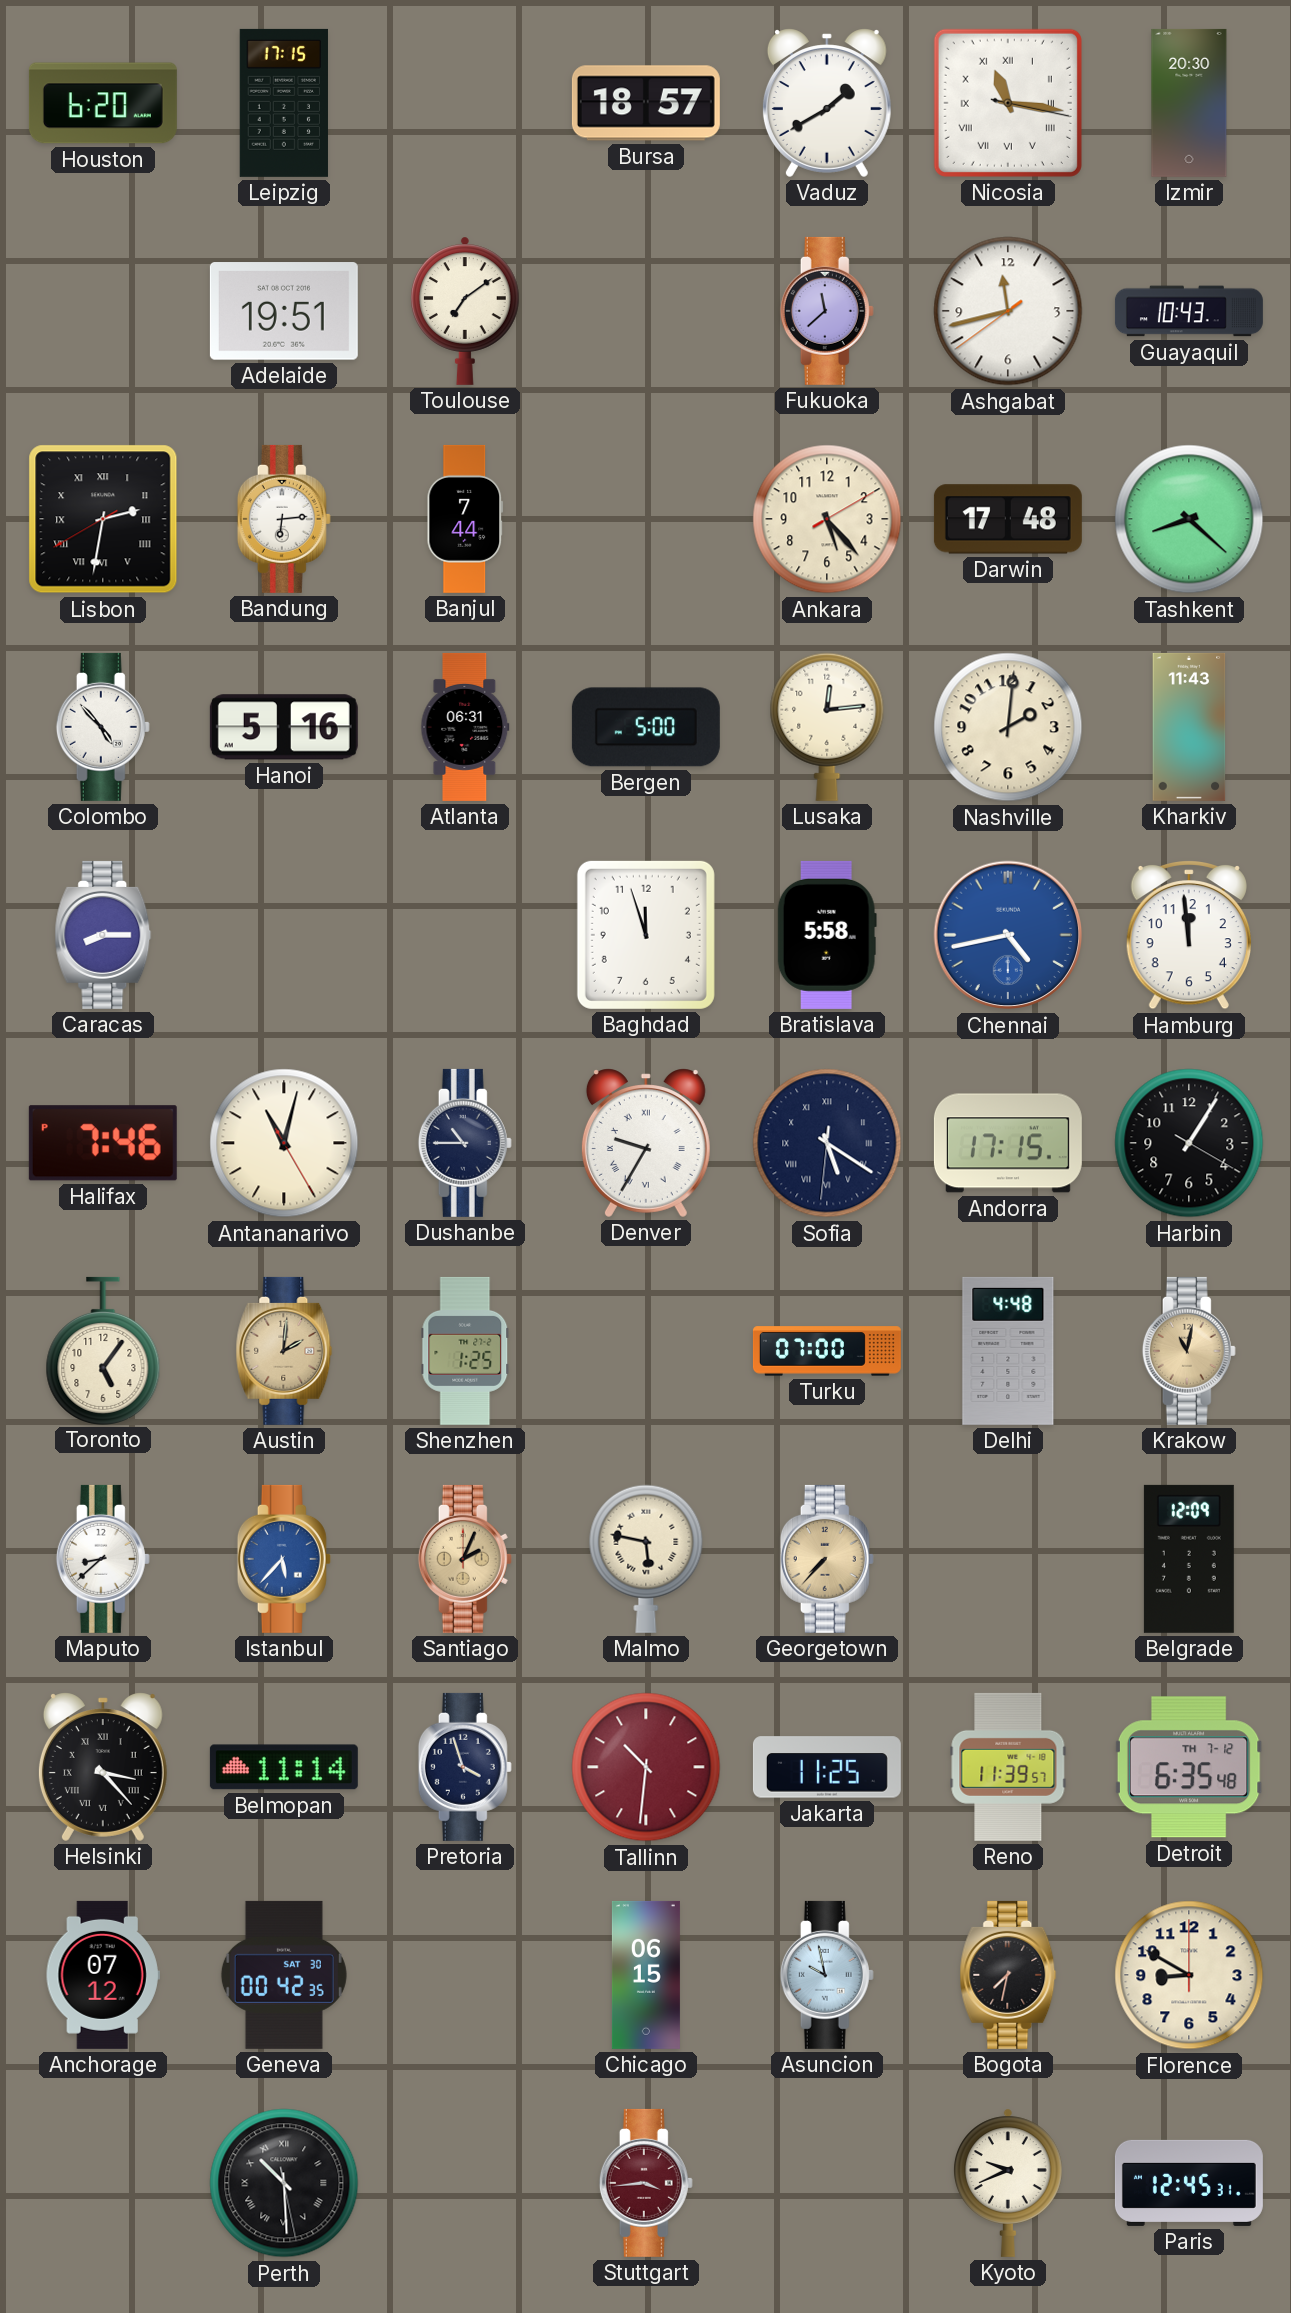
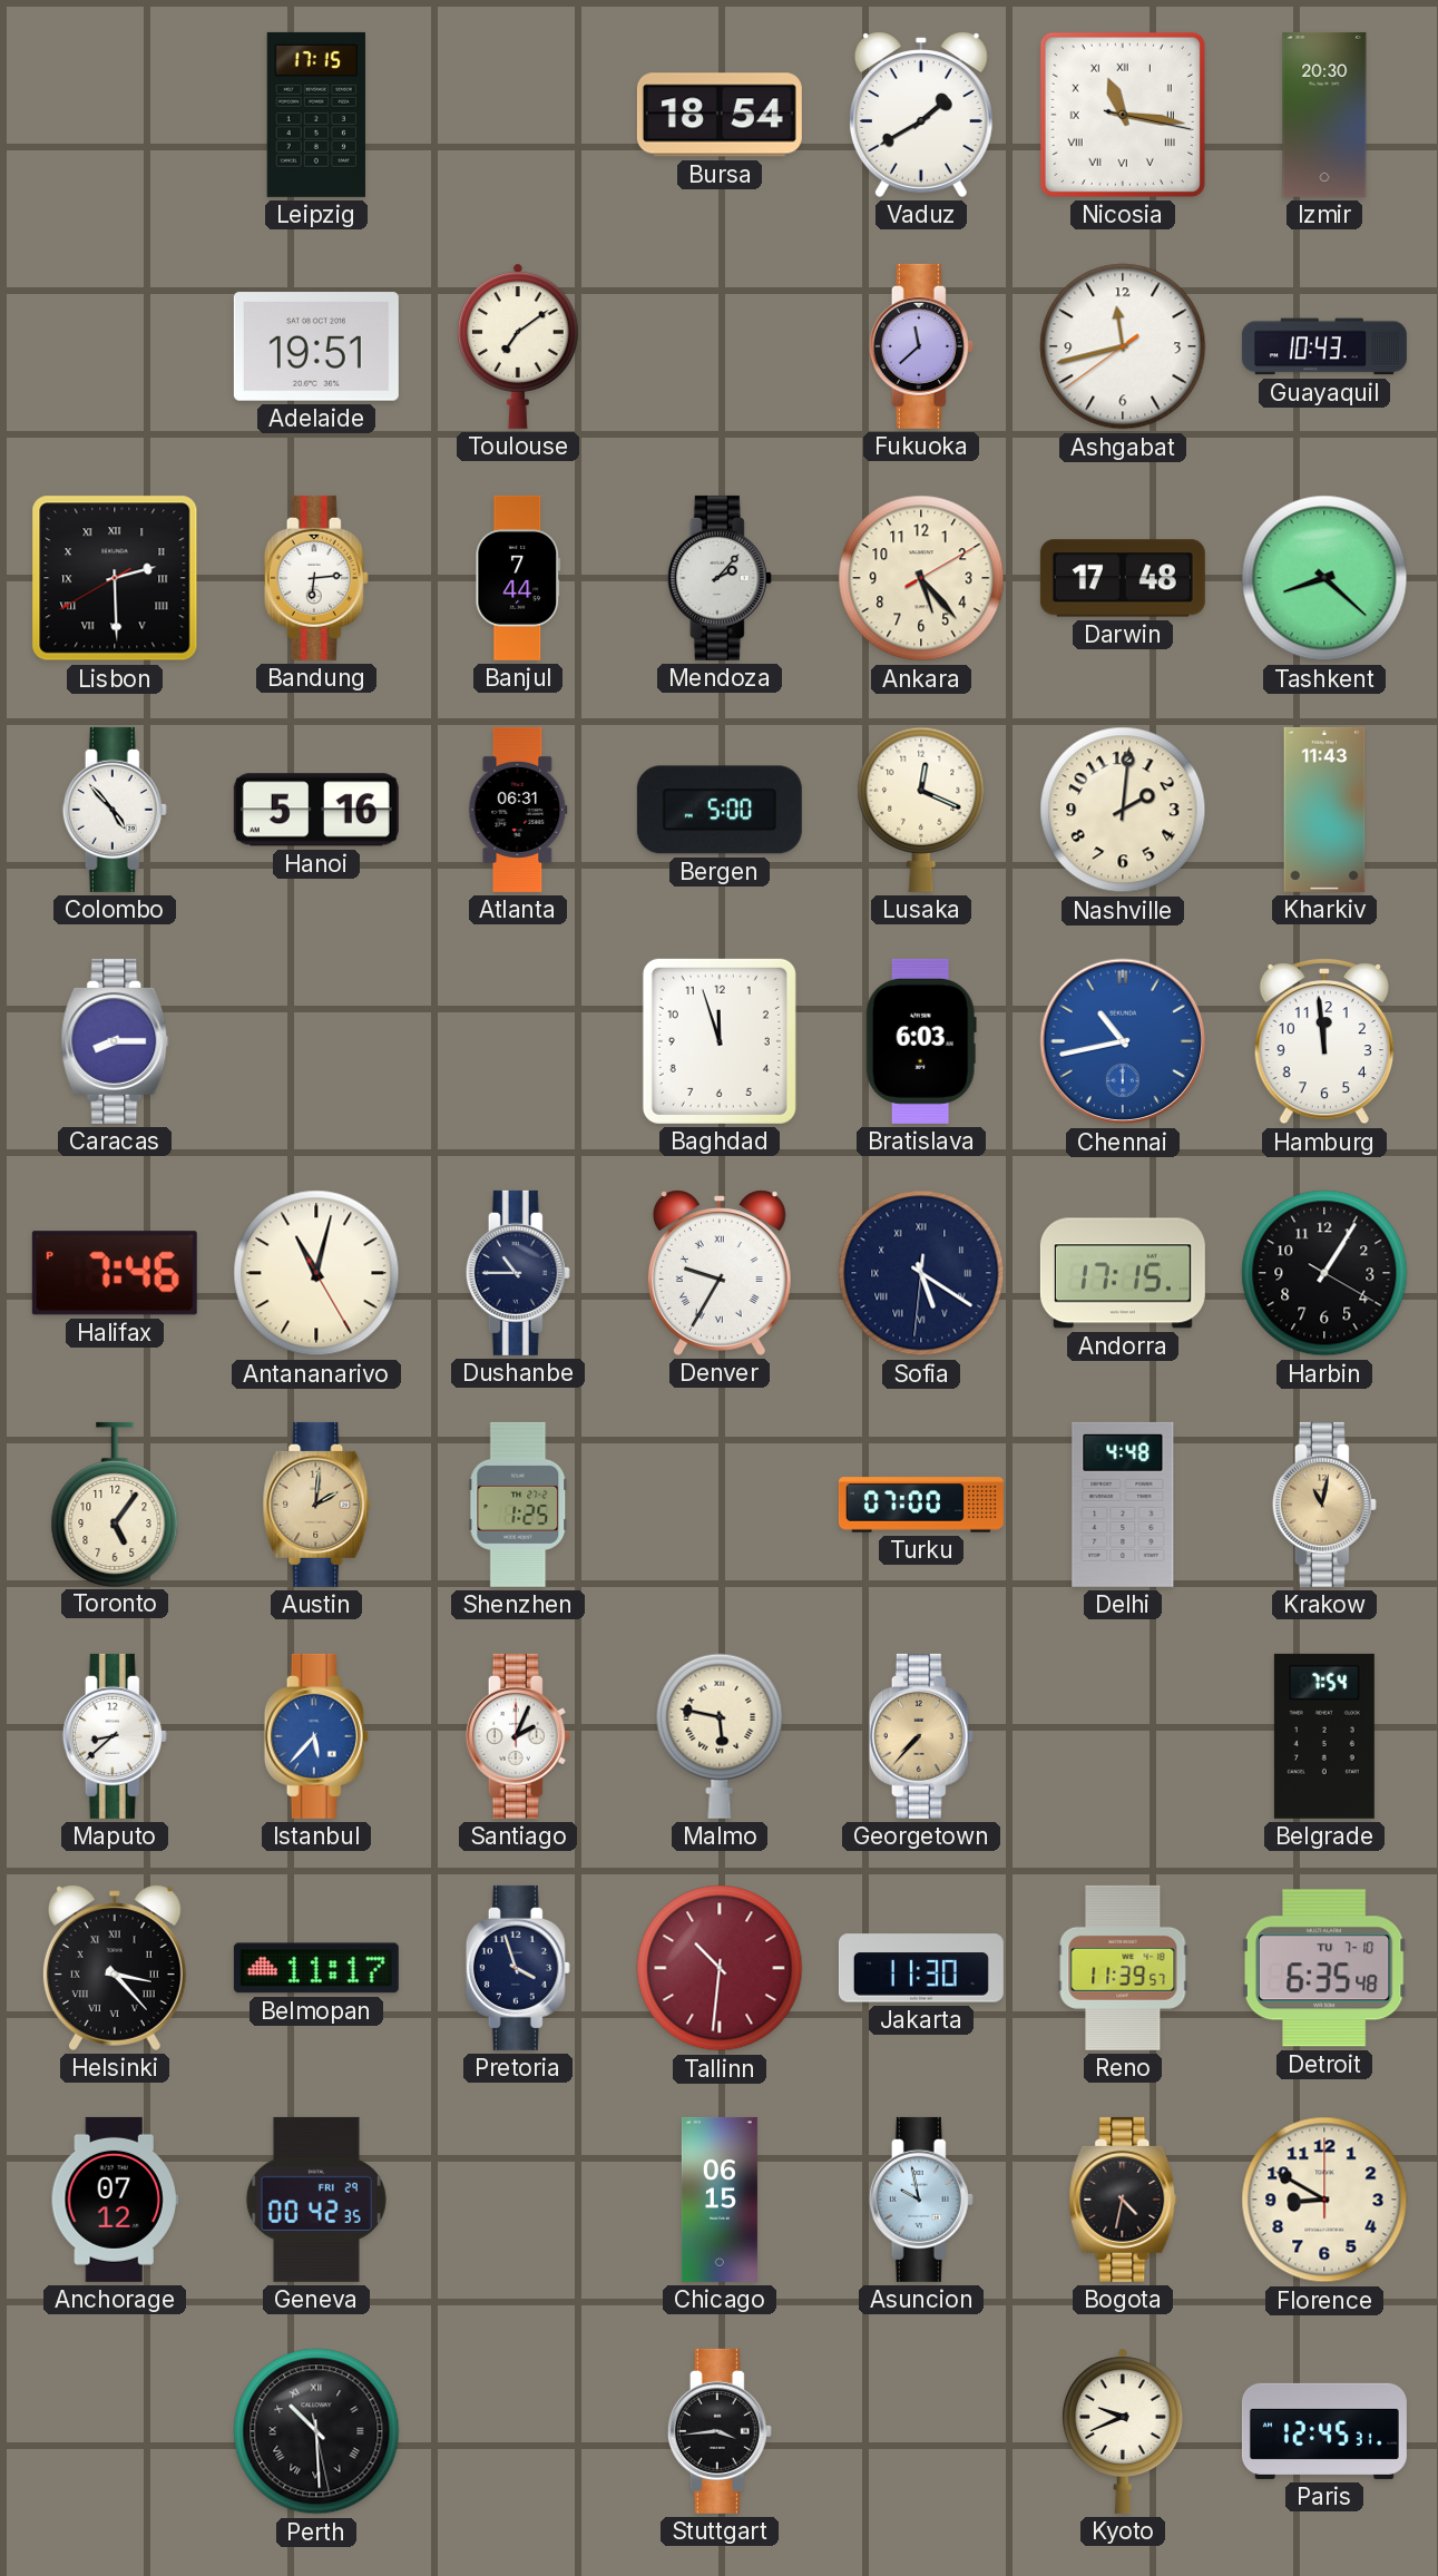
Houston: 6:20 -> none
Bursa: 18:57 -> 18:54
Lisbon: 2:31 -> 2:29
Mendoza: none -> 2:07
Lusaka: 12:14 -> 12:19
Bratislava: 5:58 -> 6:03
Chennai: 4:43 -> 10:43
Santiago dial: champagne -> white
Belgrade: 12:09 -> 7:54
Belmopan: 11:14 -> 11:17
Jakarta: 11:25 -> 11:30
Detroit date: TH 7-12 -> TU 7-10
Geneva date: SAT 30 -> FRI 29
Bogota: 7:32 -> 4:32
Stuttgart dial: burgundy -> black
